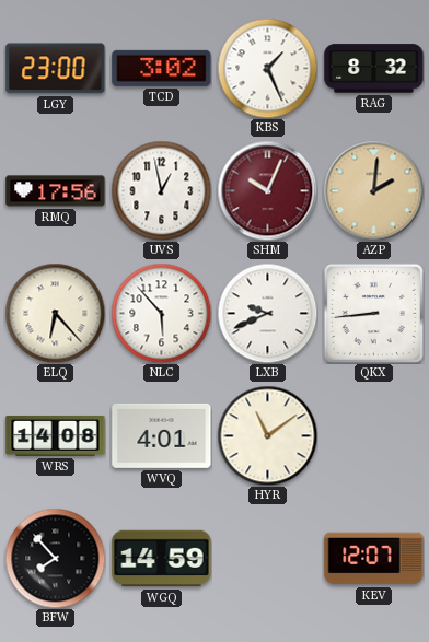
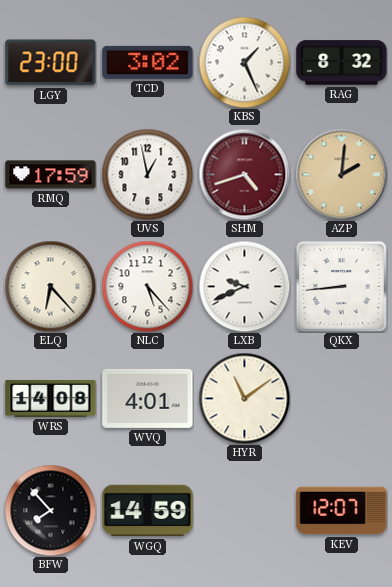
RMQ: 17:56 -> 17:59
SHM: 10:04 -> 4:42
NLC: 5:53 -> 5:23
